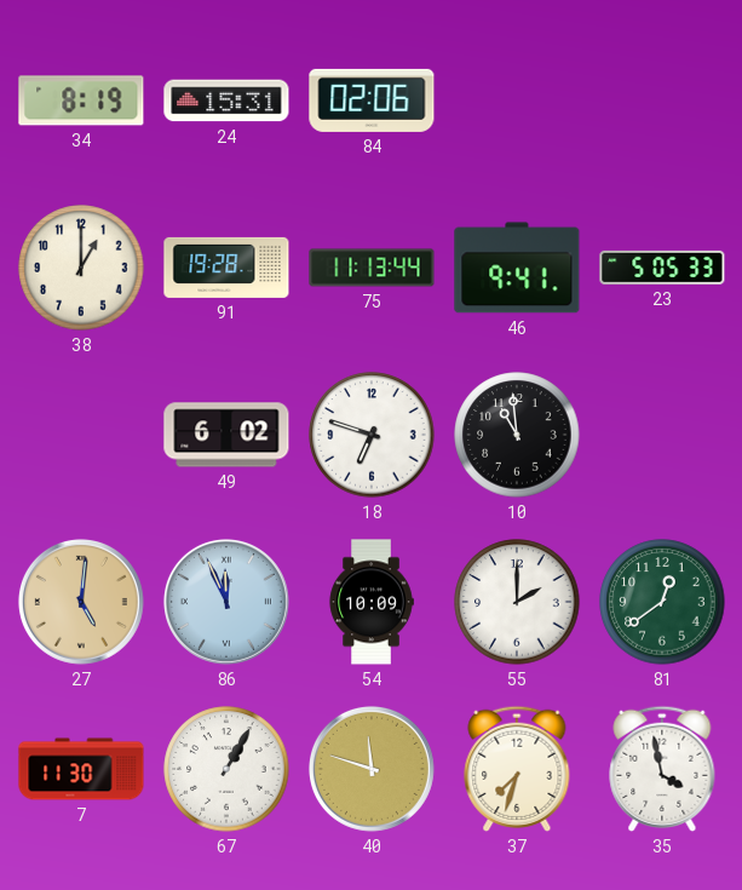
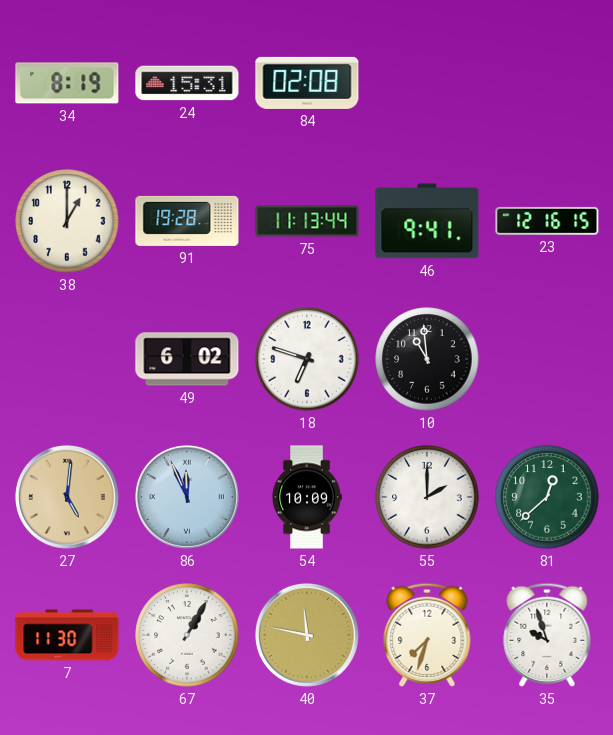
84: 02:06 -> 02:08
23: 5:05 -> 12:16
81: 12:39 -> 12:38
40: 11:48 -> 11:47
35: 3:58 -> 9:57
